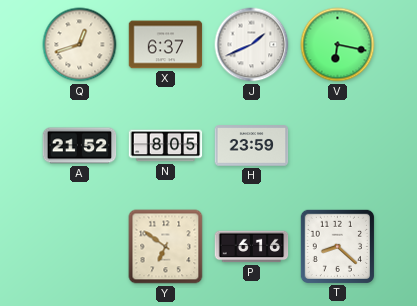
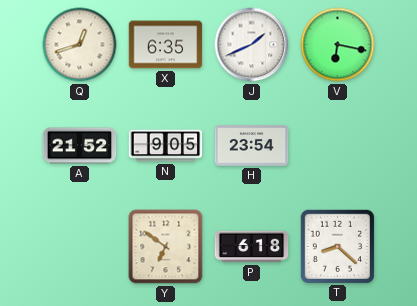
X: 6:37 -> 6:35
N: 8:05 -> 9:05
H: 23:59 -> 23:54
P: 6:16 -> 6:18
